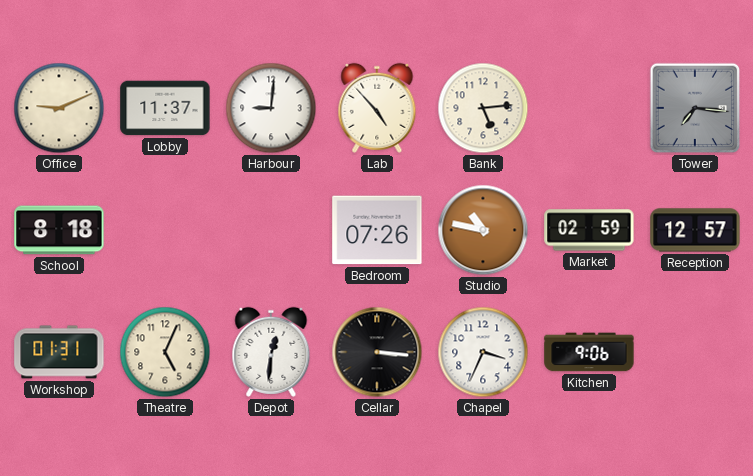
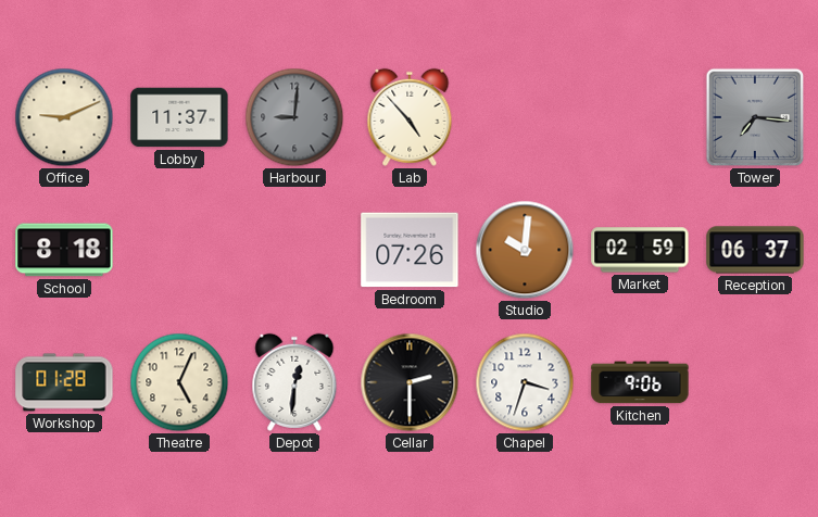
Harbour dial: white -> grey
Bank: 5:14 -> none
Studio: 10:47 -> 10:01
Reception: 12:57 -> 06:37
Workshop: 01:31 -> 01:28
Cellar: 3:16 -> 2:30
Chapel: 3:34 -> 3:33
